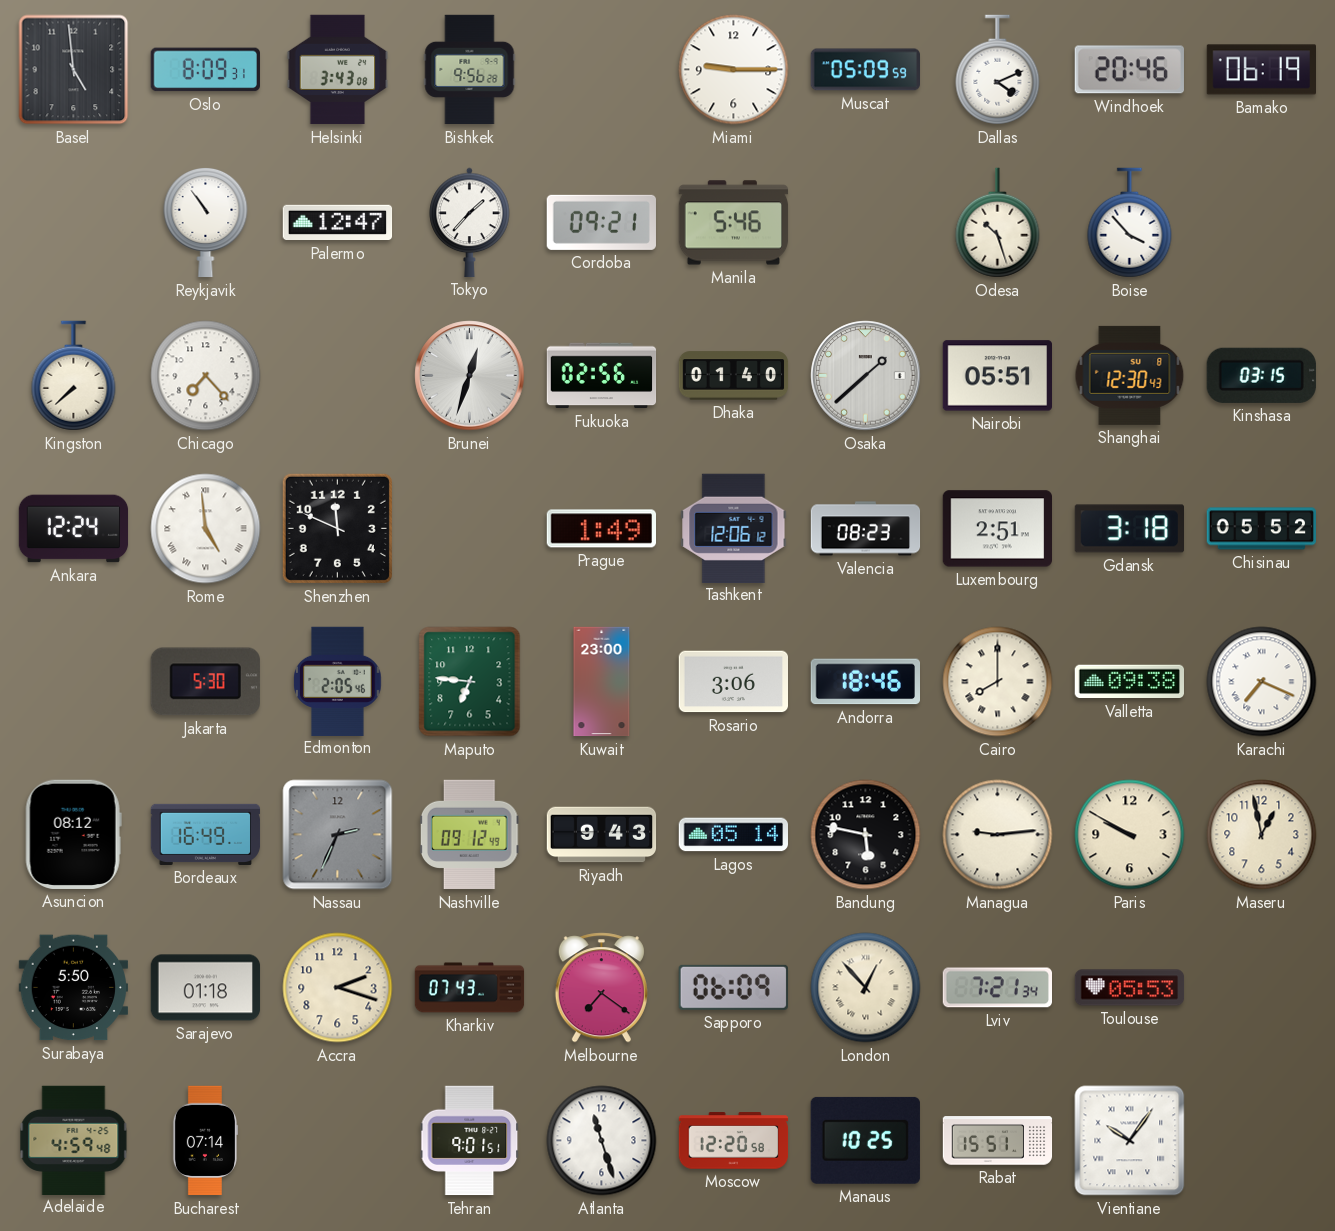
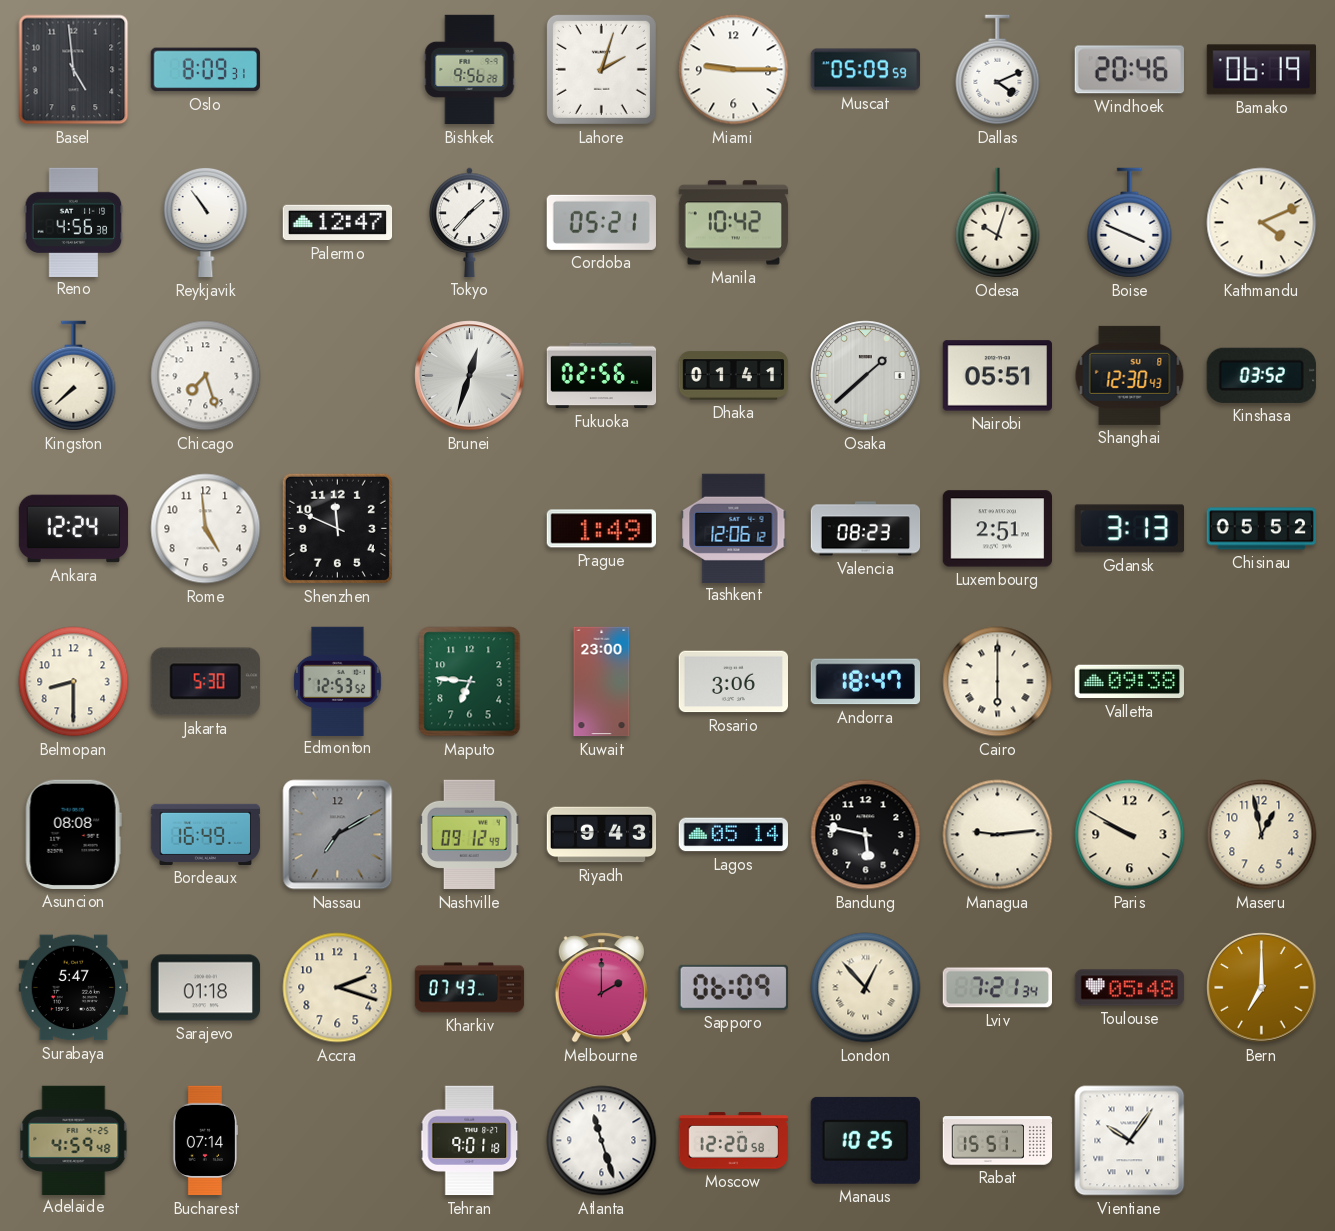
Helsinki: 3:43 -> none
Lahore: none -> 2:03
Reno: none -> 4:56
Cordoba: 09:21 -> 05:21
Manila: 5:46 -> 10:42
Odesa: 10:27 -> 10:03
Boise: 3:53 -> 3:49
Kathmandu: none -> 4:11
Chicago: 7:23 -> 7:27
Dhaka: 01:40 -> 01:41
Kinshasa: 03:15 -> 03:52
Rome numerals: Roman -> Arabic
Gdansk: 3:18 -> 3:13
Belmopan: none -> 8:30
Edmonton: 2:05 -> 12:53
Andorra: 18:46 -> 18:47
Cairo: 8:00 -> 6:00
Karachi: 7:19 -> none
Asuncion: 08:12 -> 08:08
Nassau: 2:34 -> 7:10
Surabaya: 5:50 -> 5:47
Melbourne: 7:21 -> 2:00
Toulouse: 05:53 -> 05:48
Bern: none -> 7:00
Tehran: 9:01:51 -> 9:01:18
